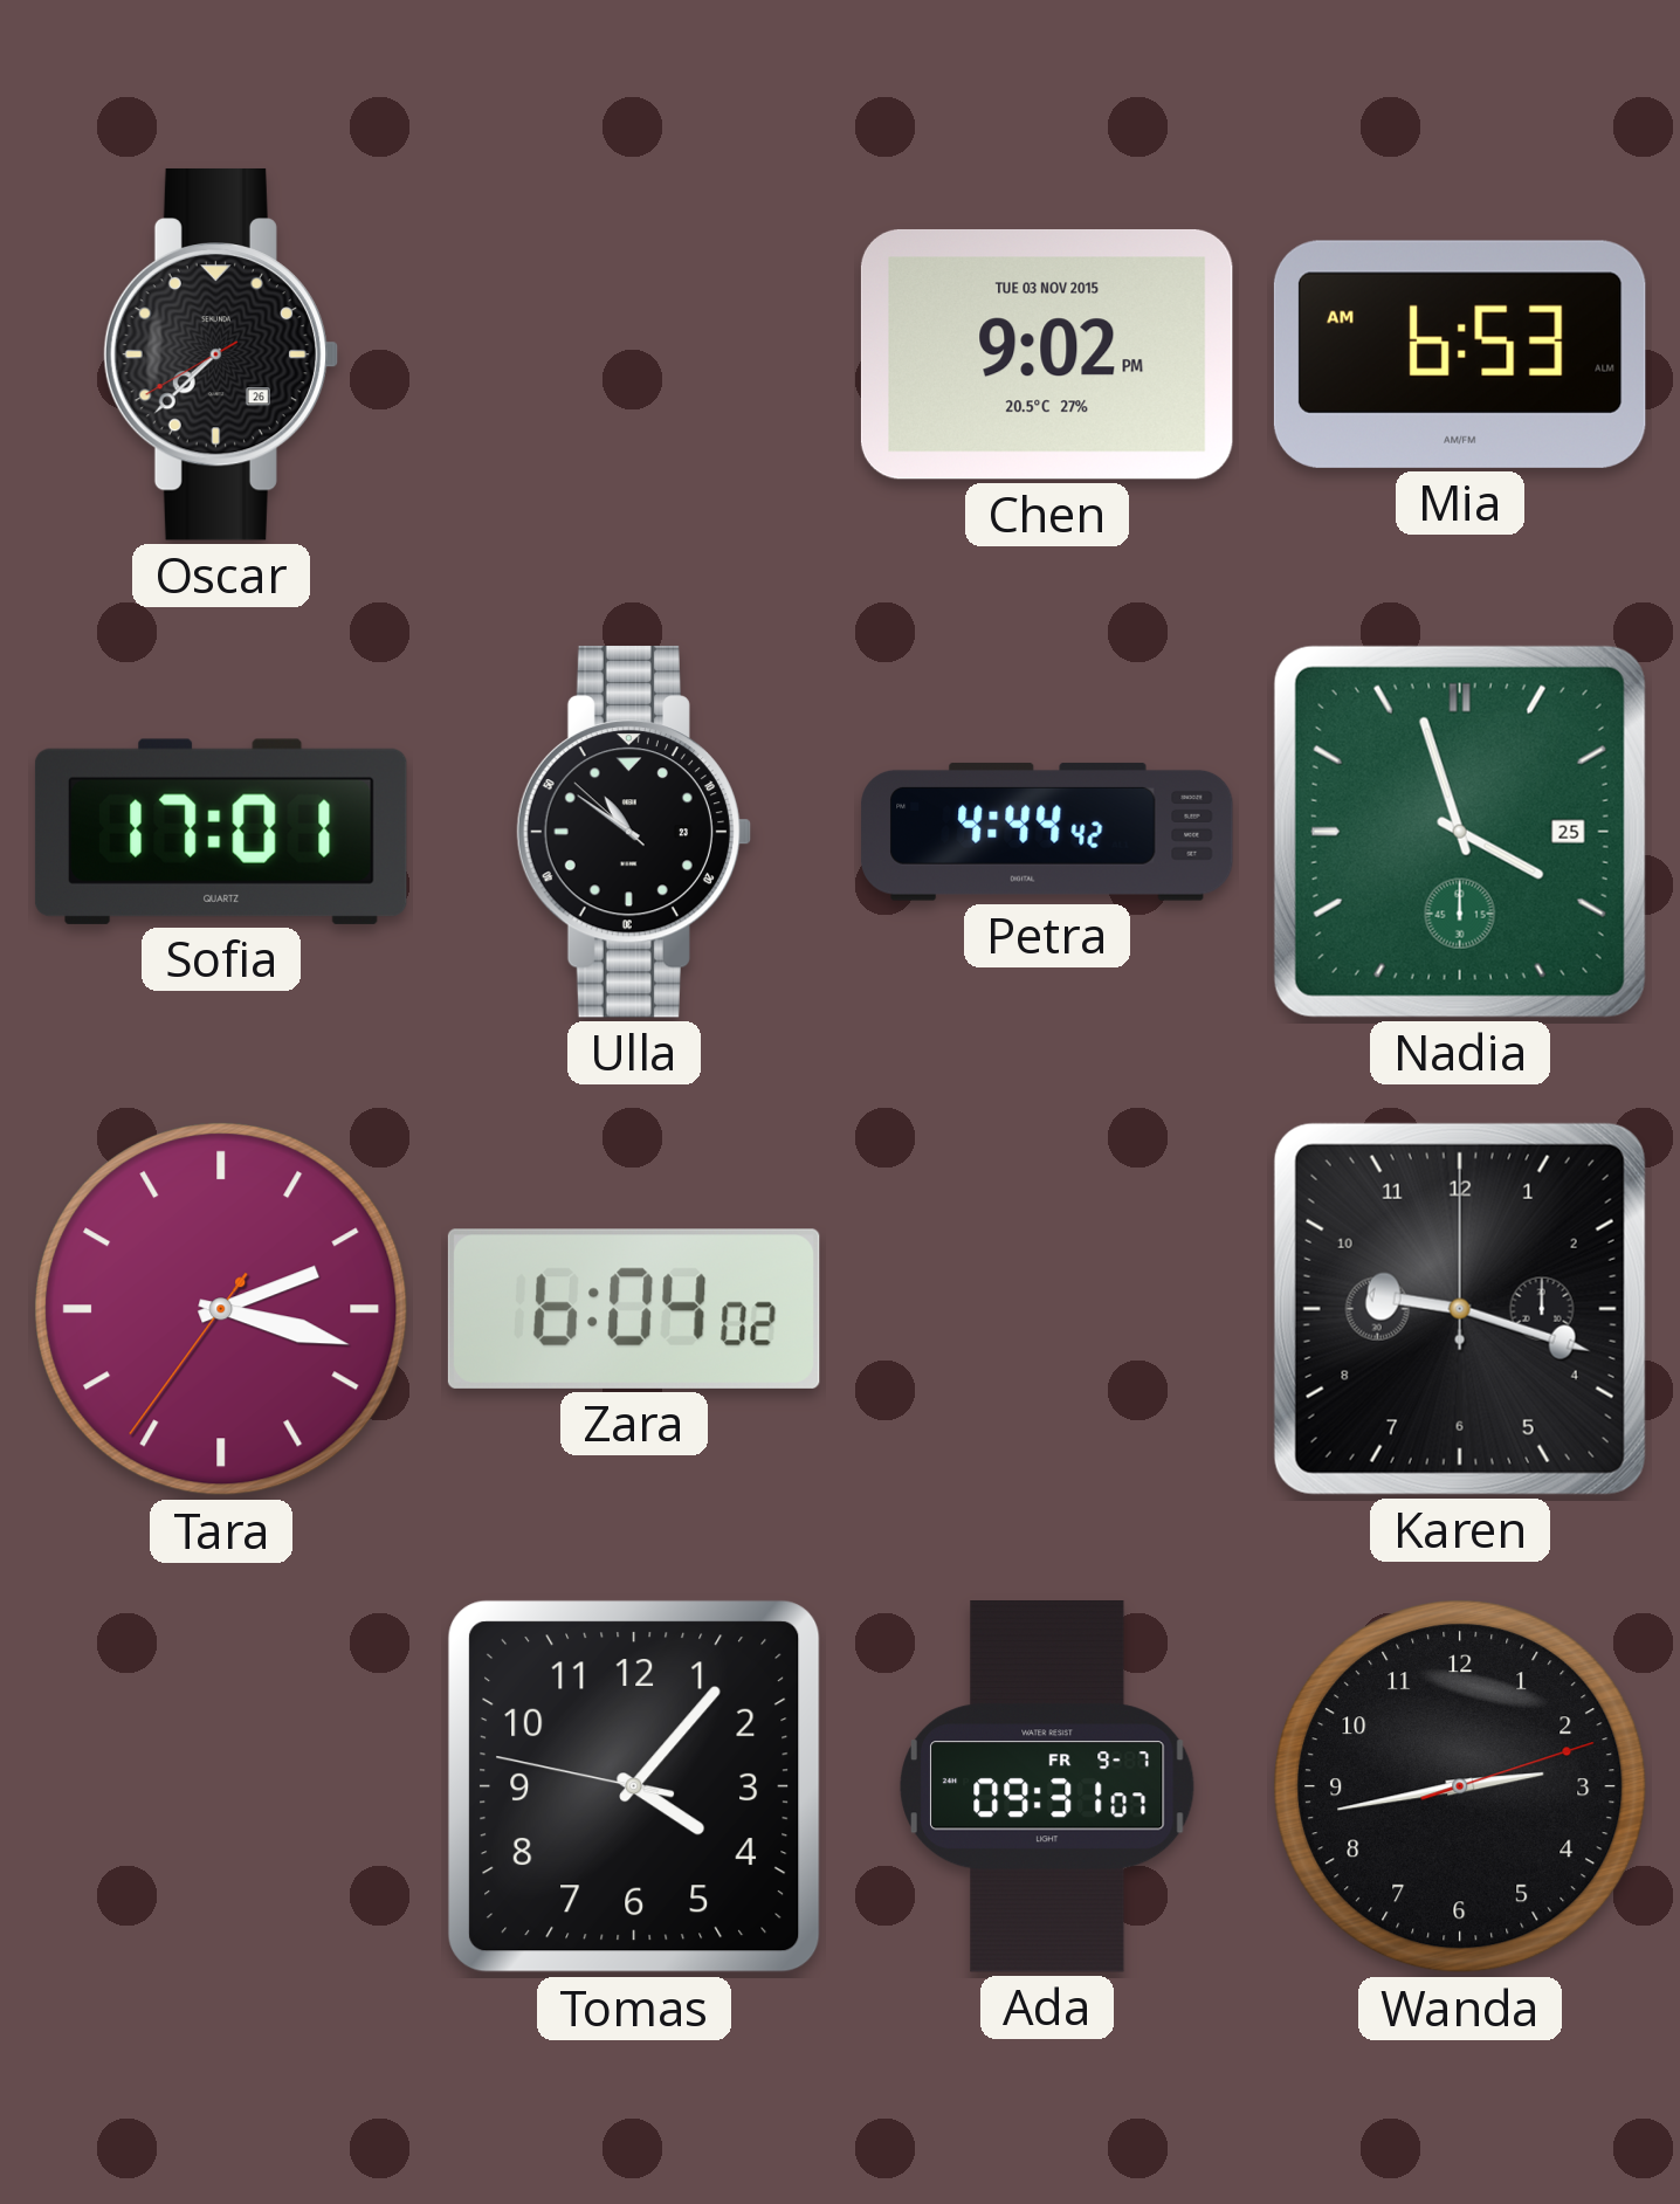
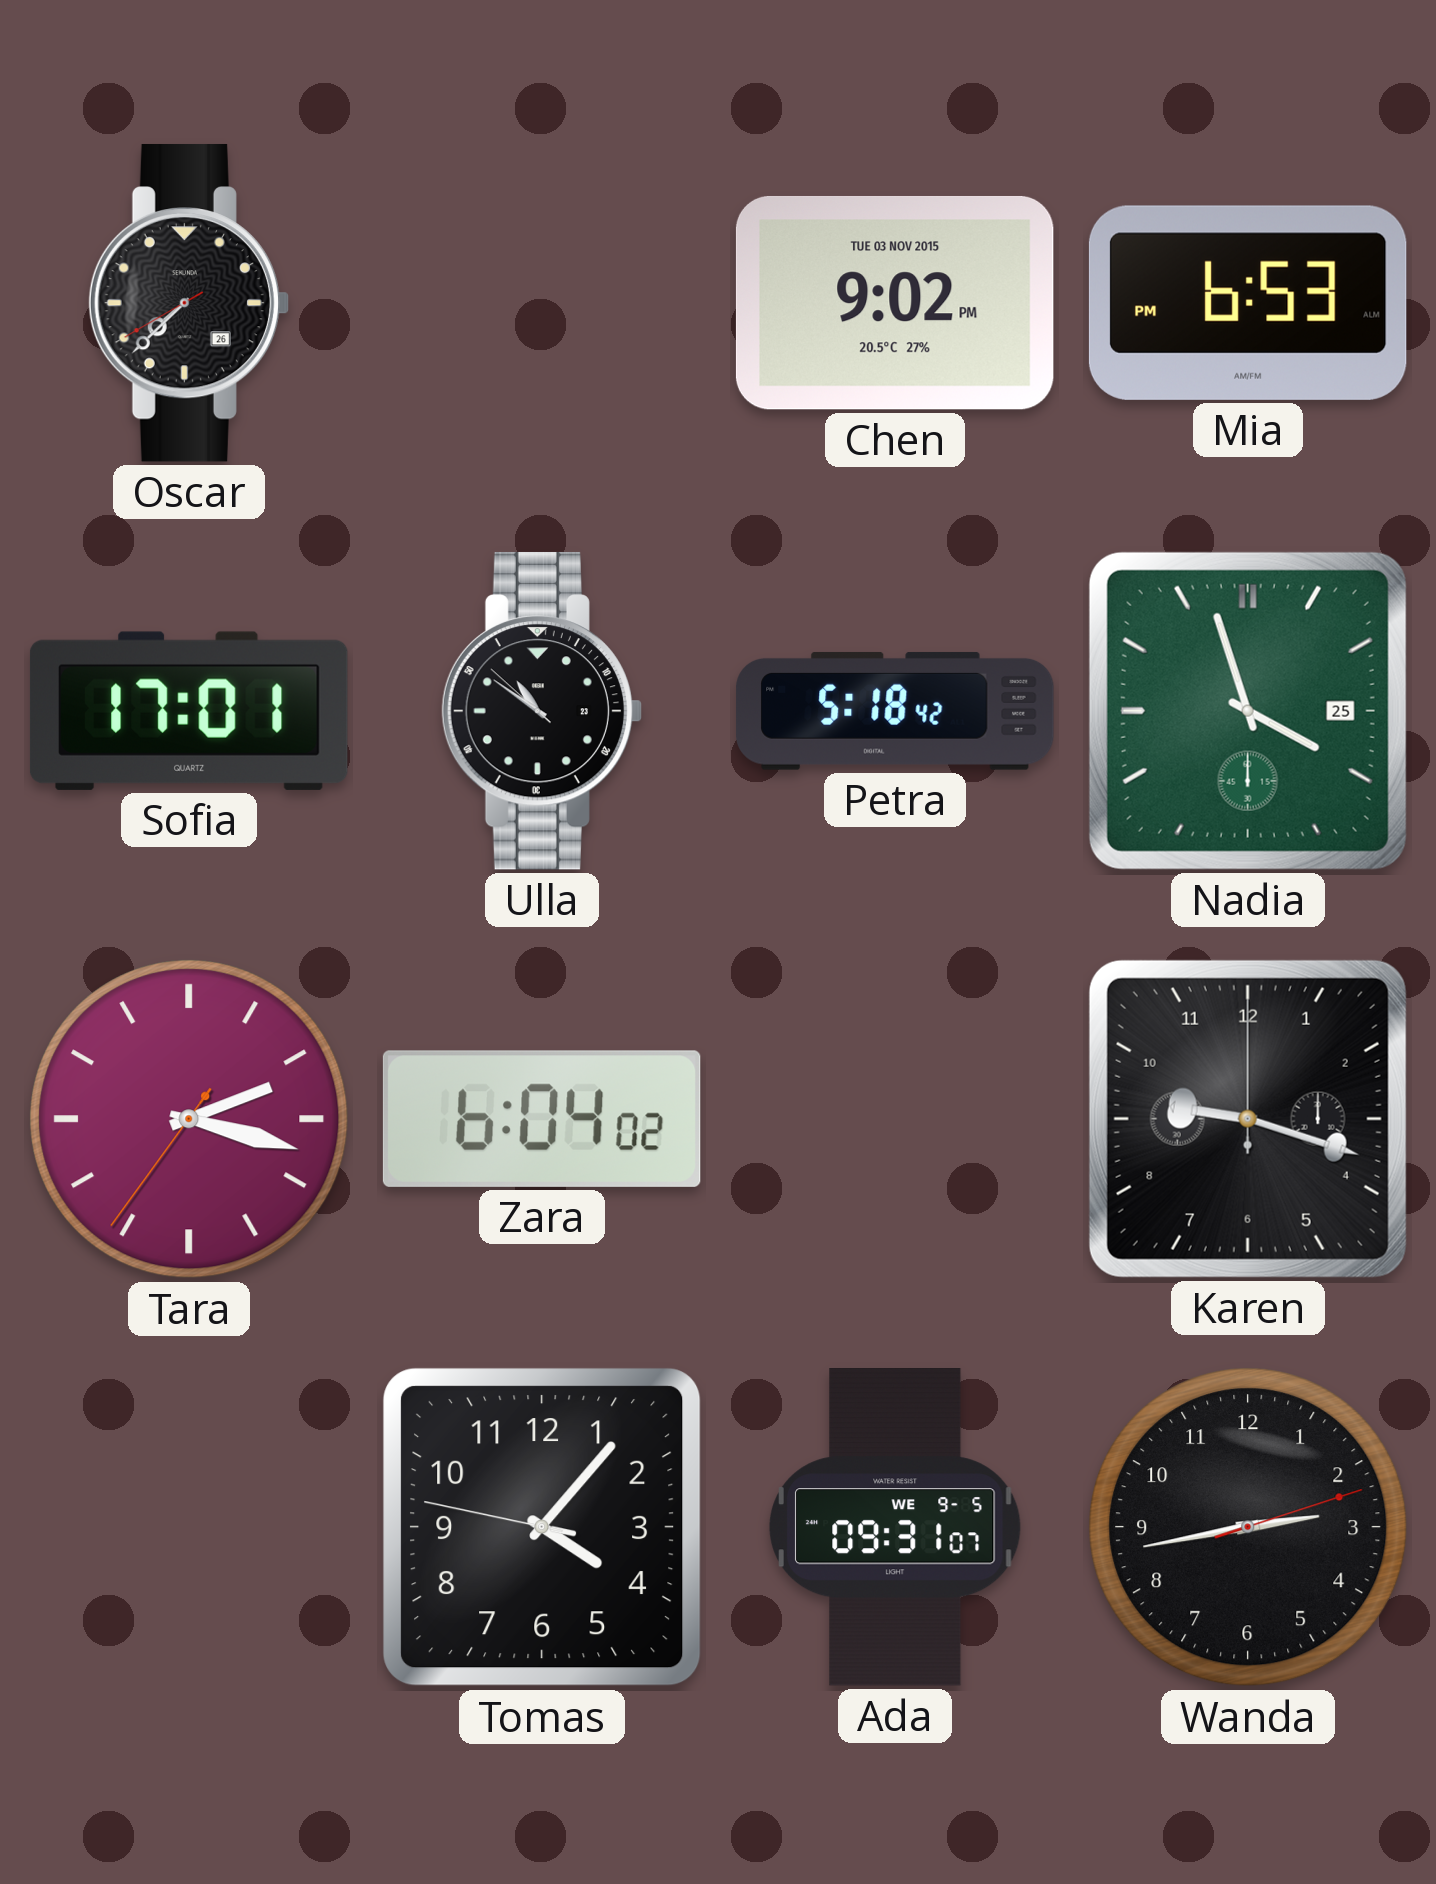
Mia: 6:53 AM -> 6:53 PM
Petra: 4:44 -> 5:18
Ada date: FR 9-7 -> WE 9-5
